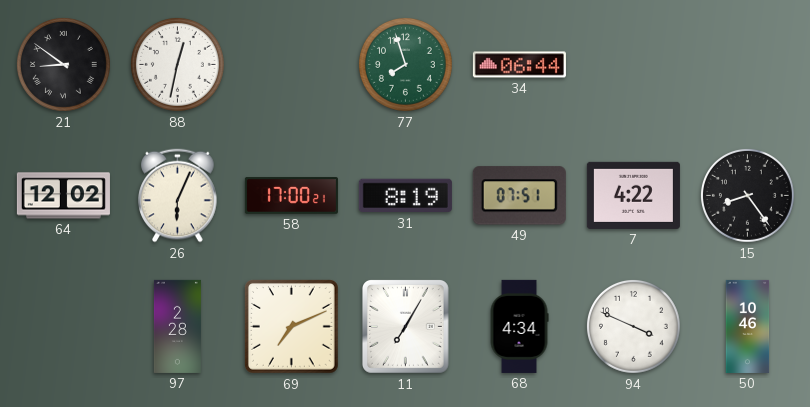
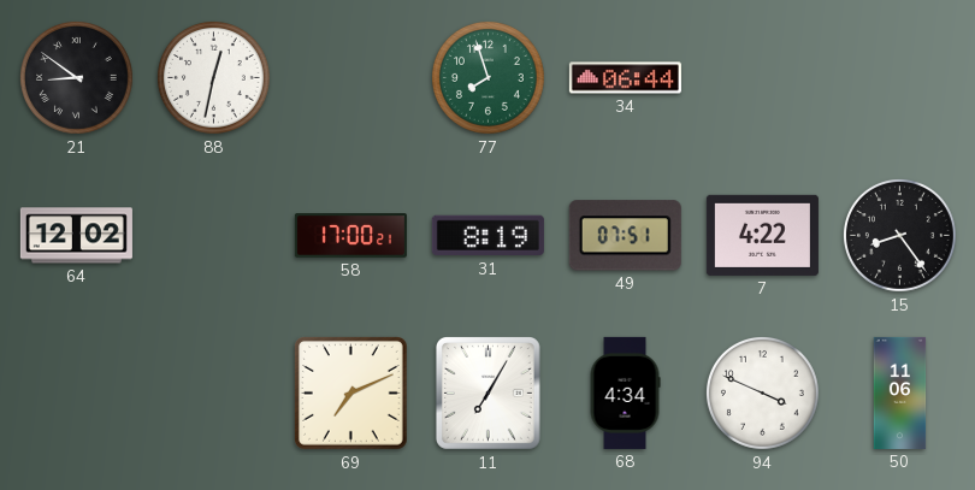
26: 6:04 -> none
97: 2:28 -> none
50: 10:46 -> 11:06
